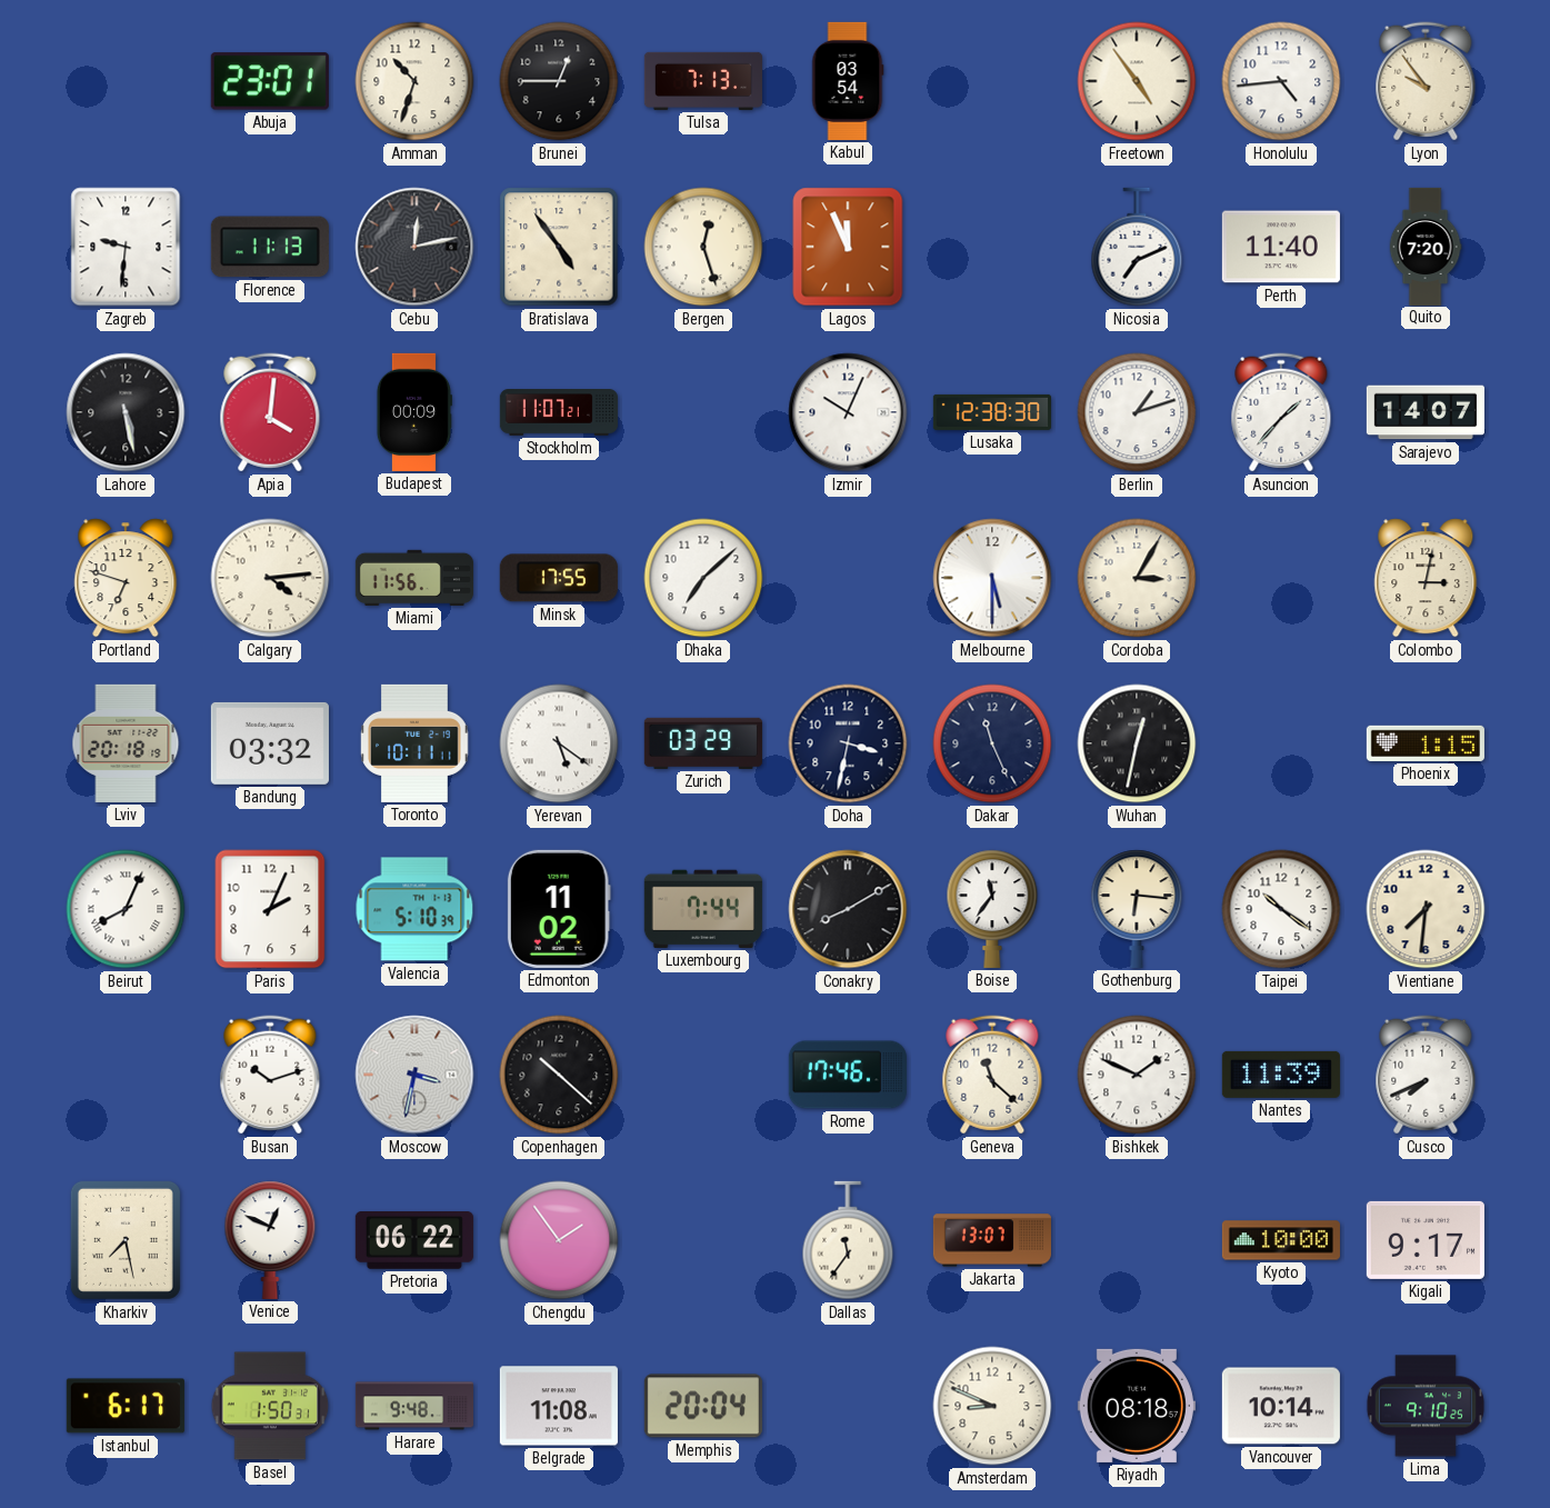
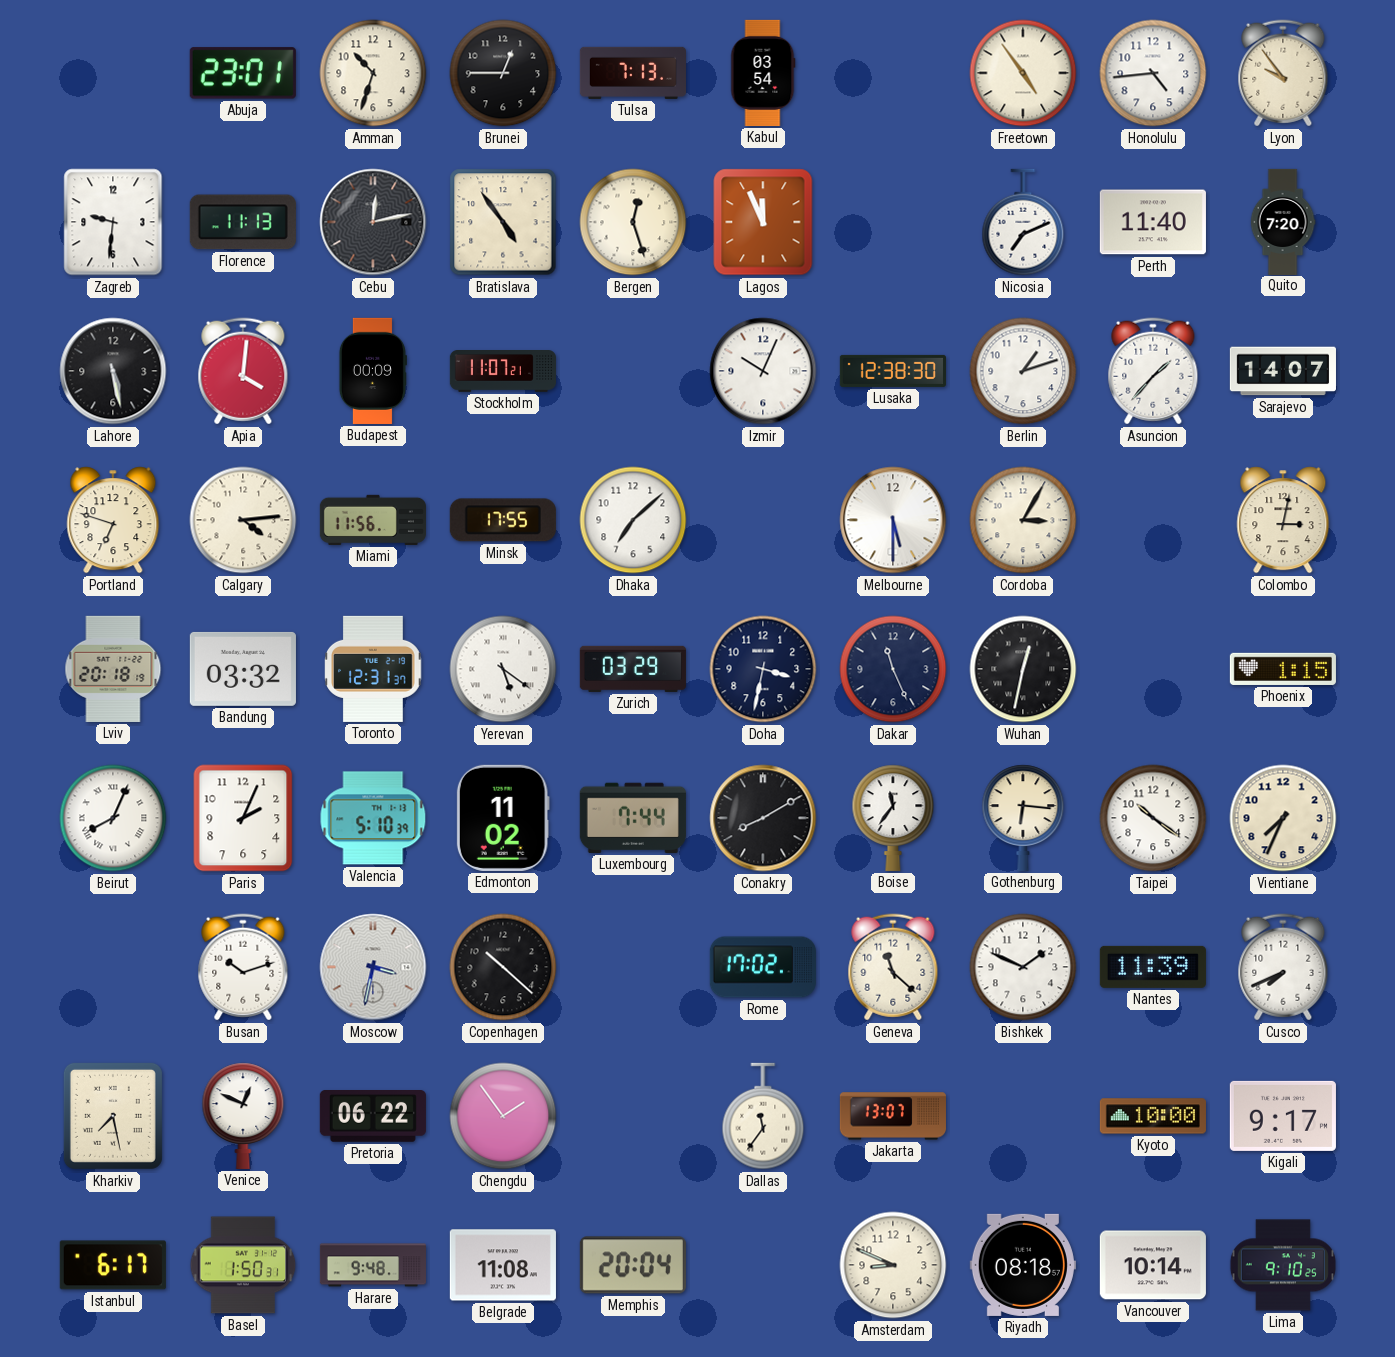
Toronto: 10:11 -> 12:31
Vientiane: 7:31 -> 7:34
Rome: 17:46 -> 17:02
